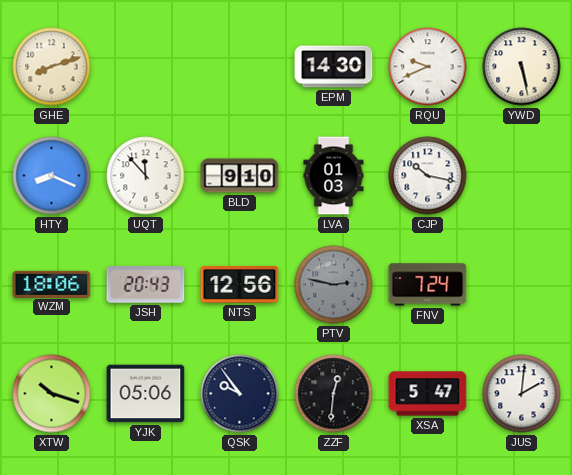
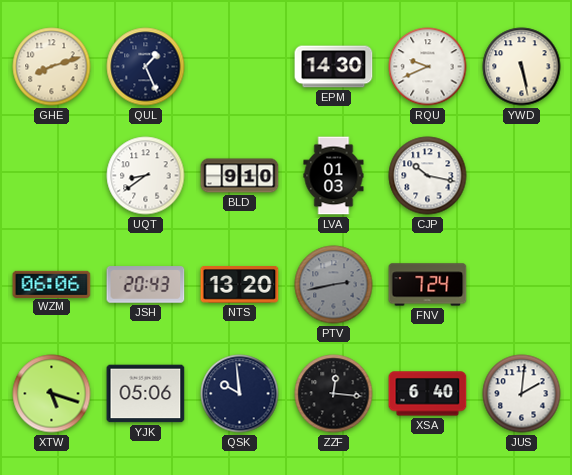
QUL: none -> 1:26
HTY: 8:19 -> none
UQT: 11:53 -> 8:39
WZM: 18:06 -> 06:06
NTS: 12:56 -> 13:20
PTV: 2:47 -> 2:43
XTW: 10:18 -> 5:18
QSK: 9:54 -> 9:59
ZZF: 12:31 -> 12:16
XSA: 5:47 -> 6:40
